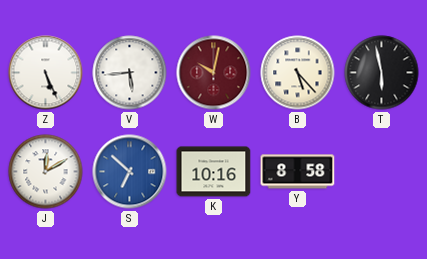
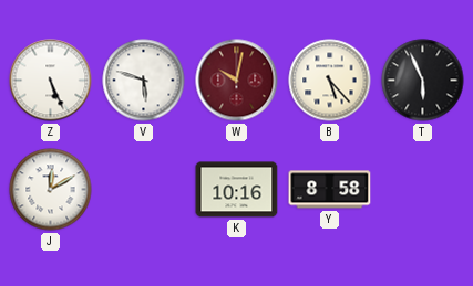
V: 5:44 -> 5:48
T: 5:58 -> 5:56
S: 6:52 -> none
